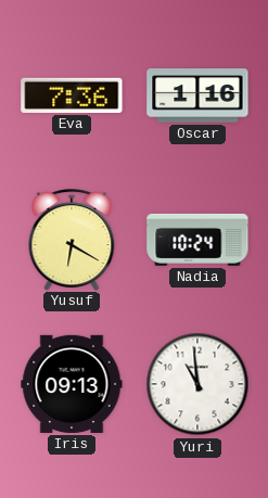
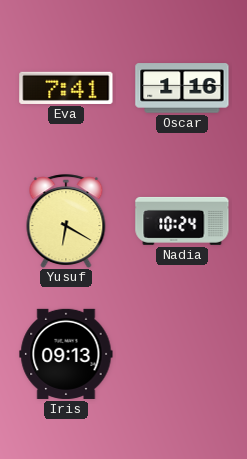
Eva: 7:36 -> 7:41
Yuri: 10:59 -> none
